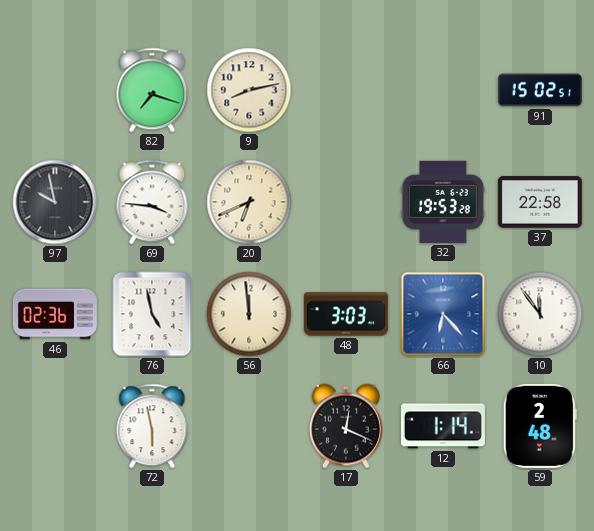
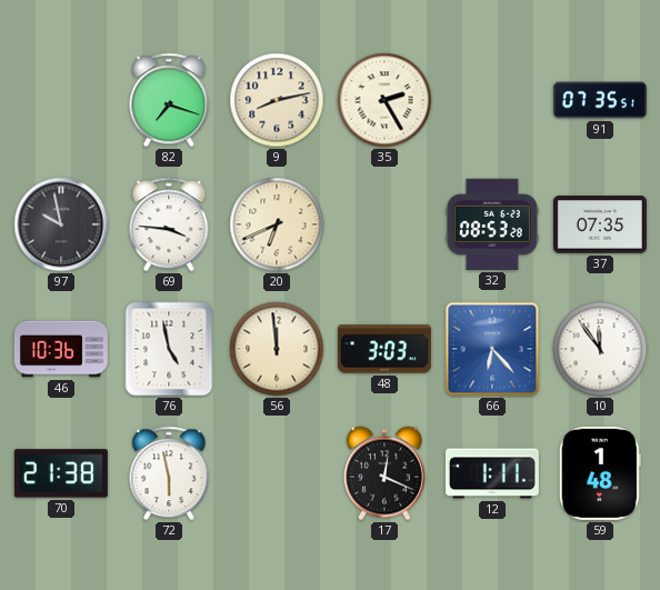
35: none -> 2:25
91: 15:02 -> 07:35
32: 19:53 -> 08:53
37: 22:58 -> 07:35
46: 02:36 -> 10:36
70: none -> 21:38
12: 1:14 -> 1:11
59: 2:48 -> 1:48
